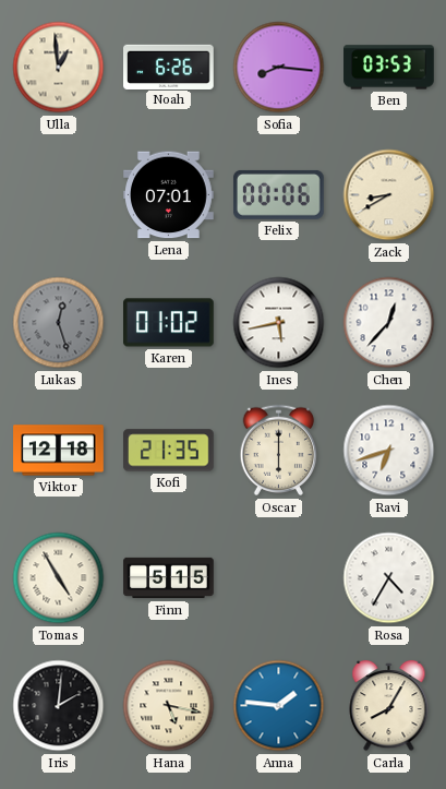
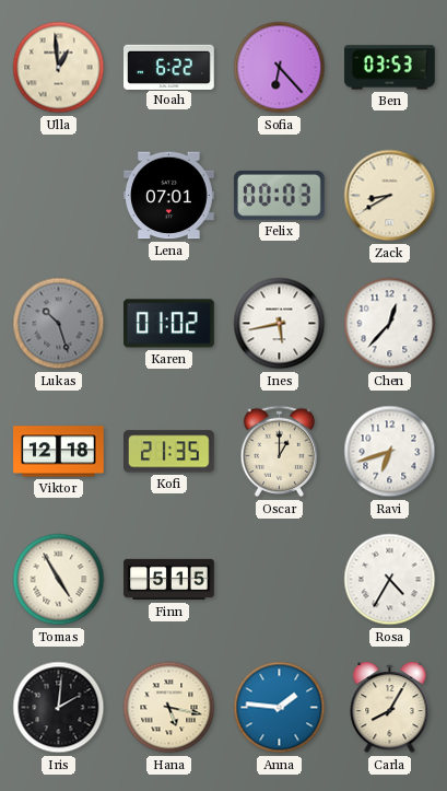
Noah: 6:26 -> 6:22
Sofia: 8:16 -> 6:23
Felix: 00:06 -> 00:03
Lukas: 12:27 -> 10:27
Oscar: 6:00 -> 1:00
